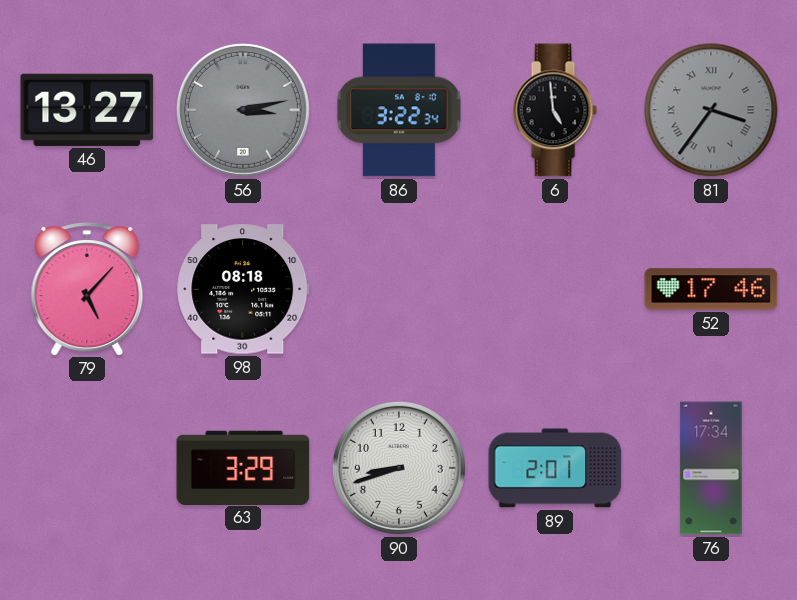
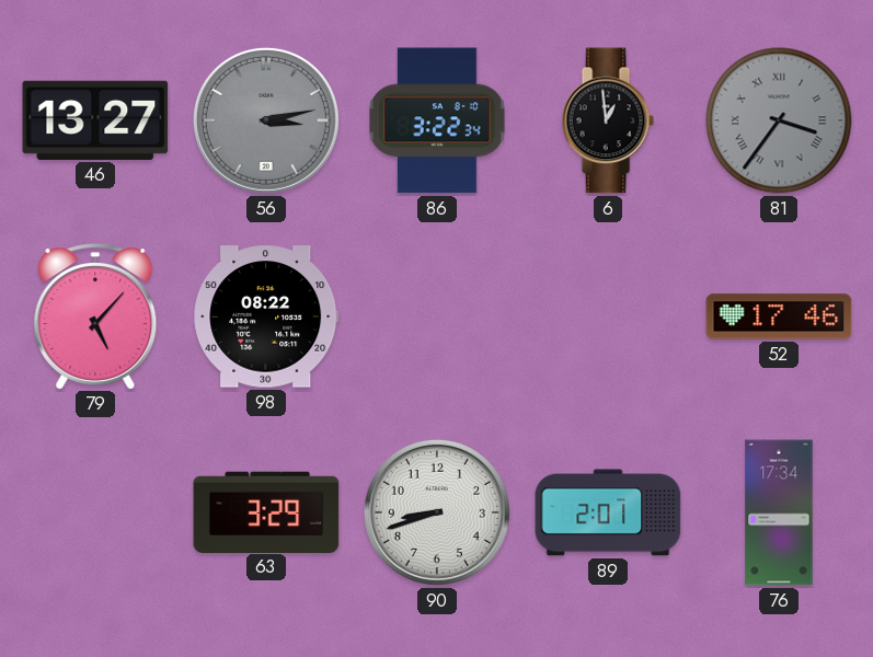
6: 4:59 -> 12:59
98: 08:18 -> 08:22
